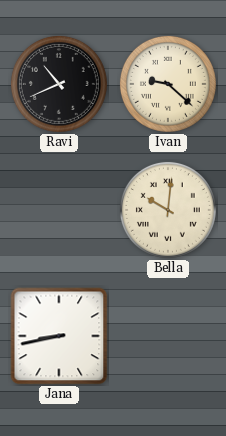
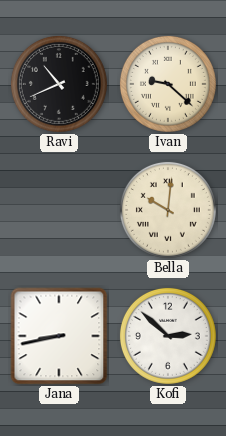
Kofi: none -> 2:52
